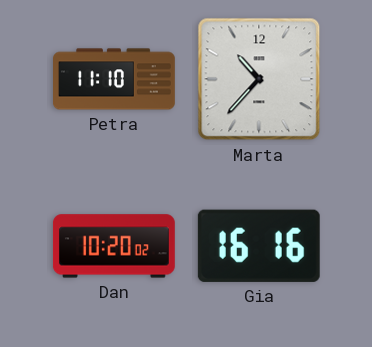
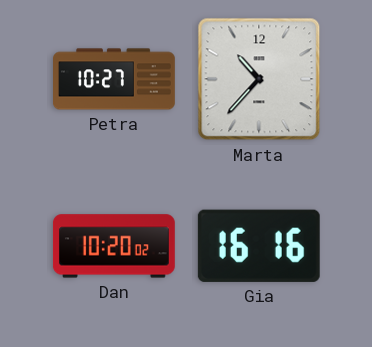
Petra: 11:10 -> 10:27
